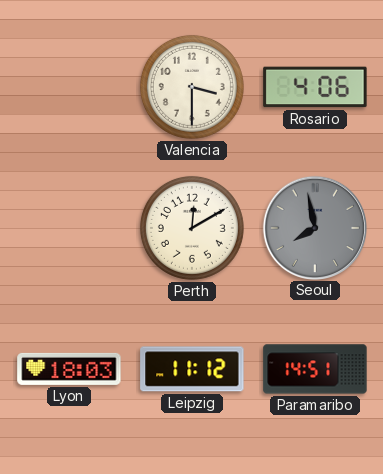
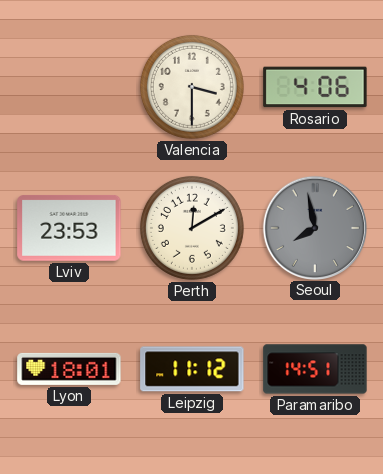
Lviv: none -> 23:53
Lyon: 18:03 -> 18:01
